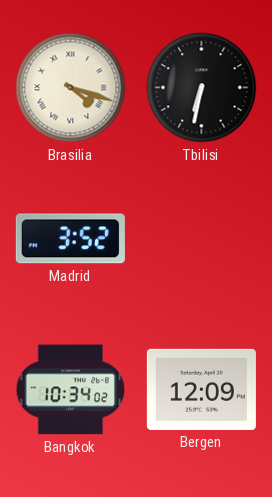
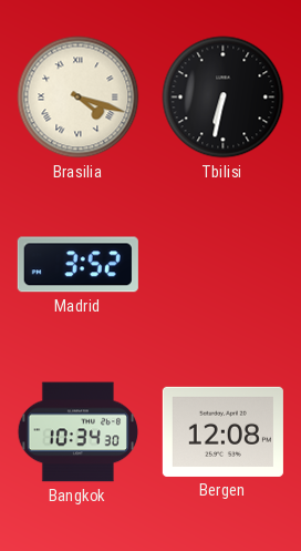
Bangkok: 10:34:02 -> 10:34:30
Bergen: 12:09 -> 12:08
